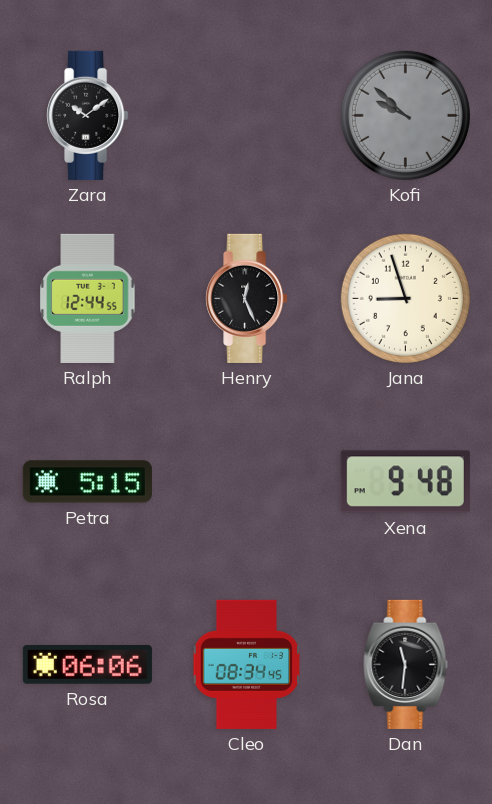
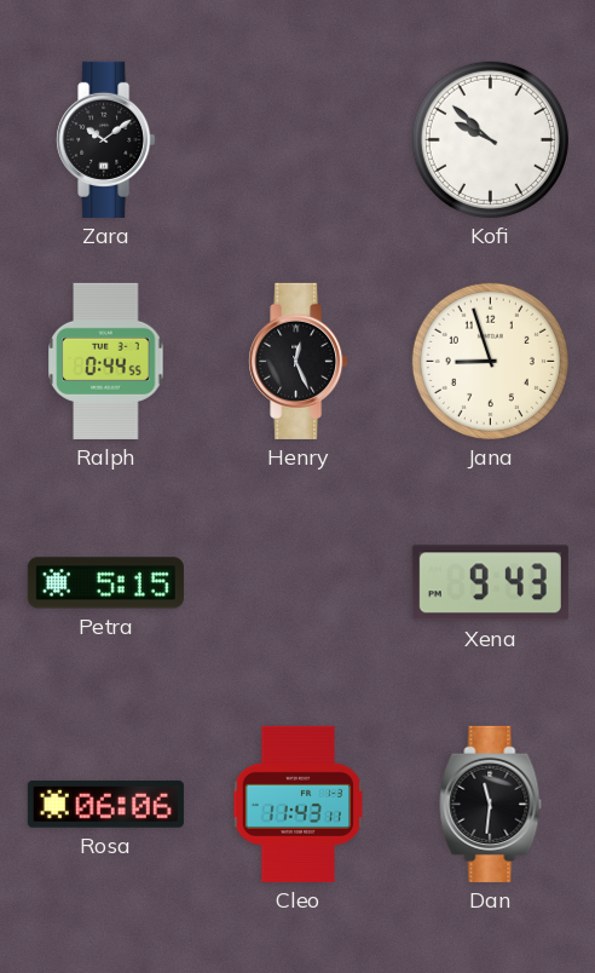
Kofi dial: grey -> white
Ralph: 12:44 -> 0:44
Xena: 9:48 -> 9:43
Cleo: 08:34 -> 11:43
